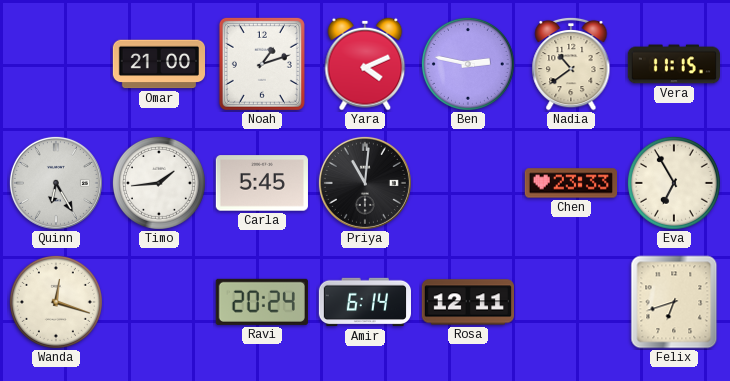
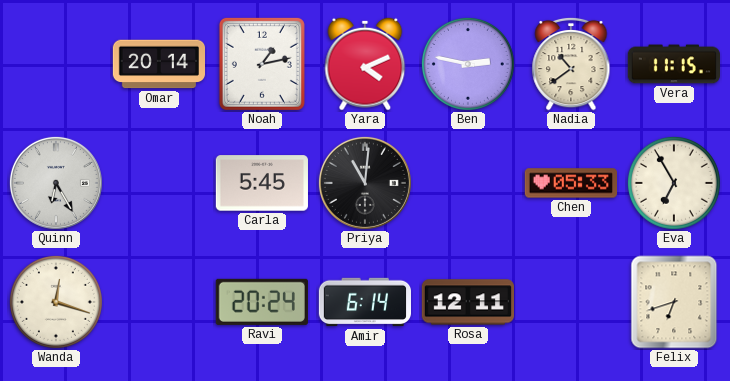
Omar: 21:00 -> 20:14
Noah: 1:12 -> 1:13
Timo: 1:44 -> none
Chen: 23:33 -> 05:33
